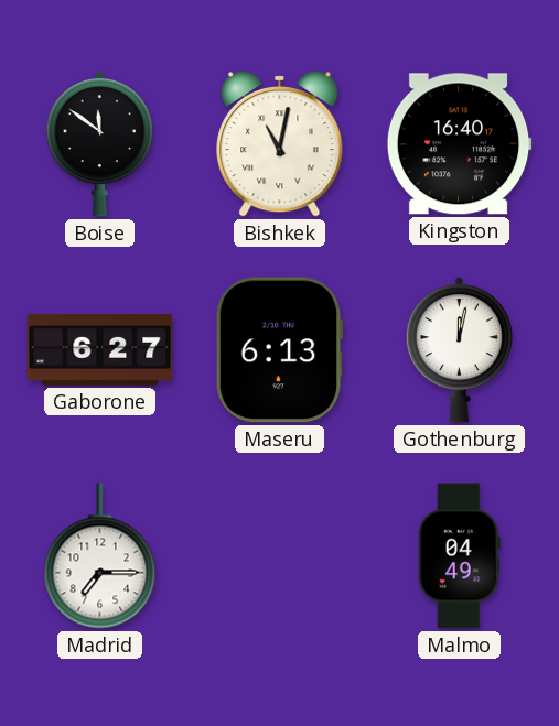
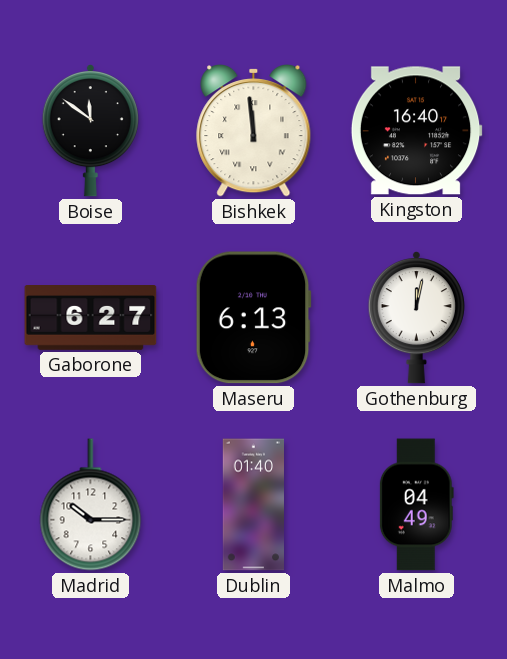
Bishkek: 11:02 -> 11:59
Madrid: 7:15 -> 10:15
Dublin: none -> 01:40
